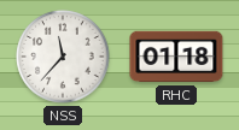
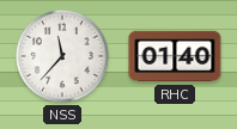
RHC: 01:18 -> 01:40
